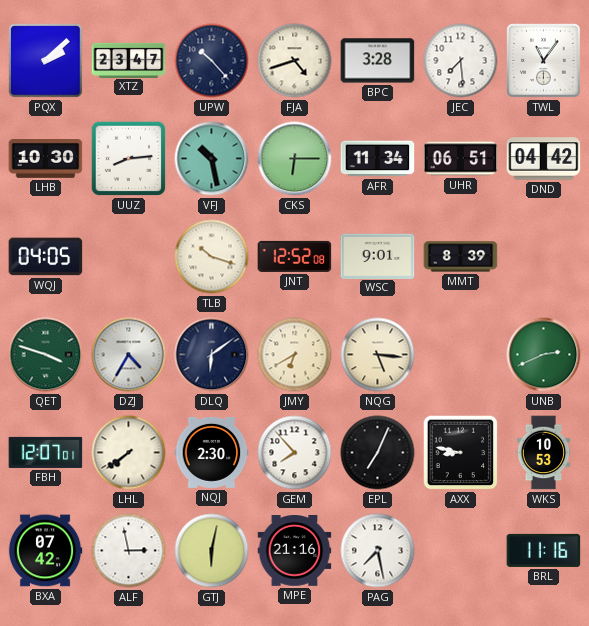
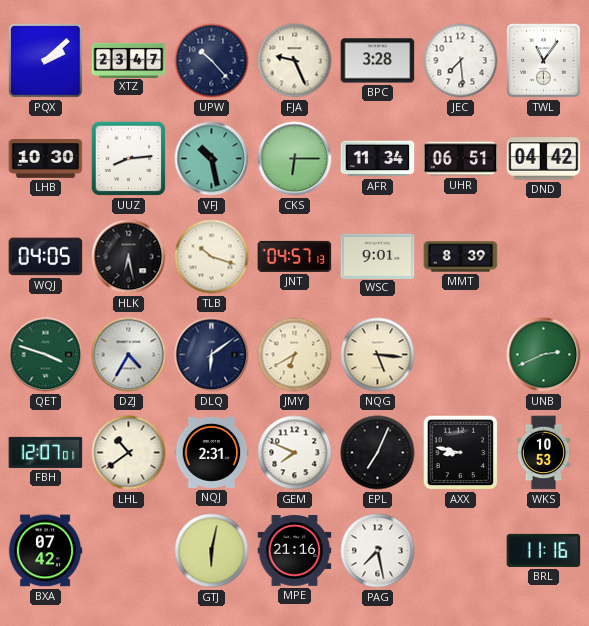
FJA: 4:42 -> 9:26
HLK: none -> 6:28
JNT: 12:52 -> 04:57
LHL: 7:39 -> 10:39
NQJ: 2:30 -> 2:31
GEM: 7:53 -> 7:49
ALF: 2:58 -> none
